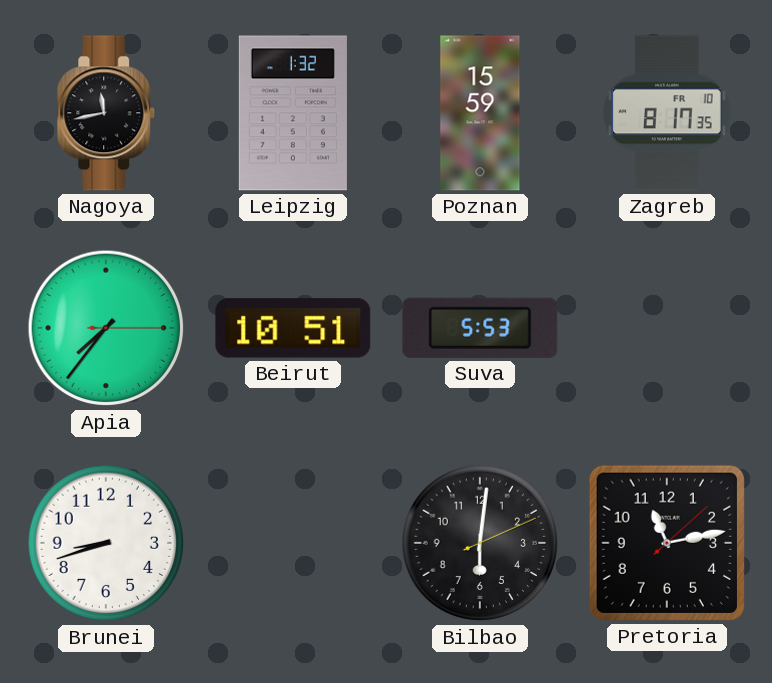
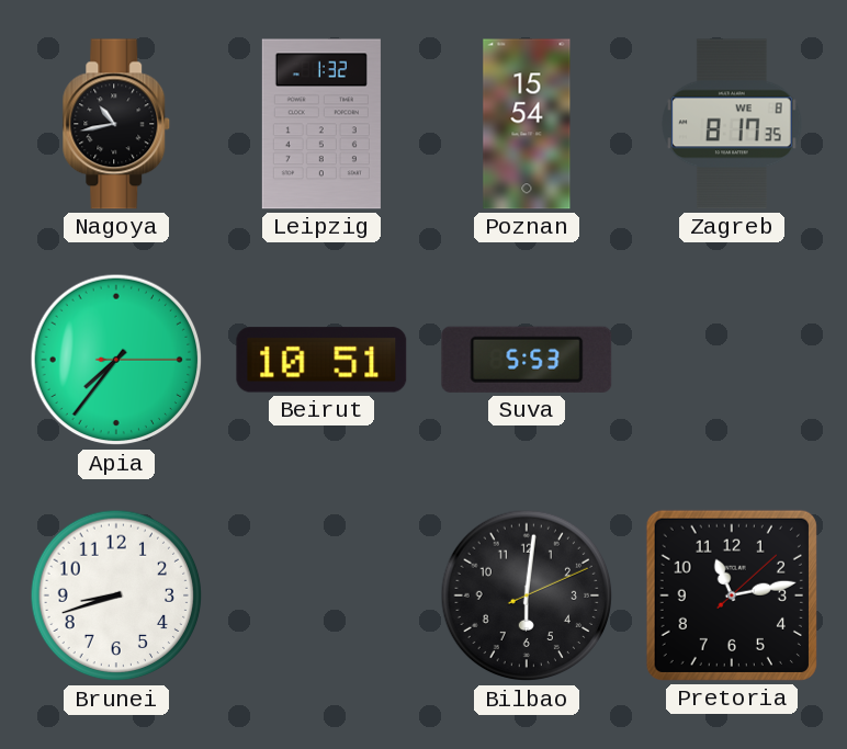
Nagoya: 11:43 -> 10:43
Poznan: 15:59 -> 15:54
Zagreb date: FR 10 -> WE 8
